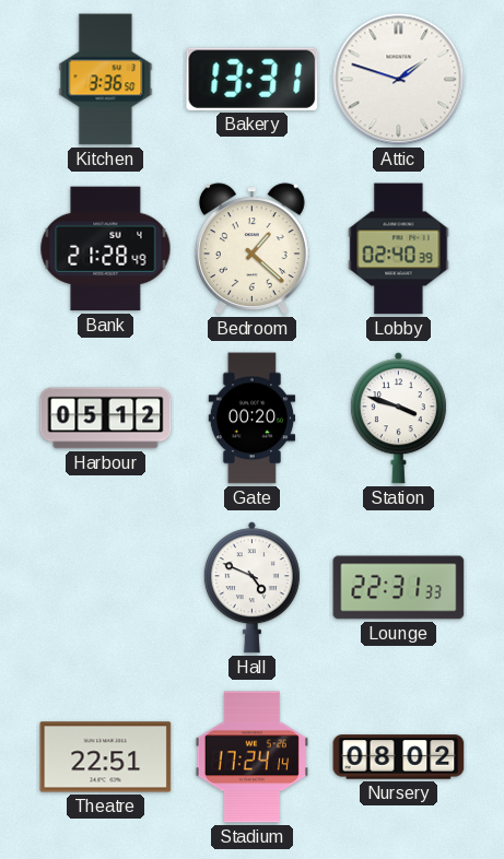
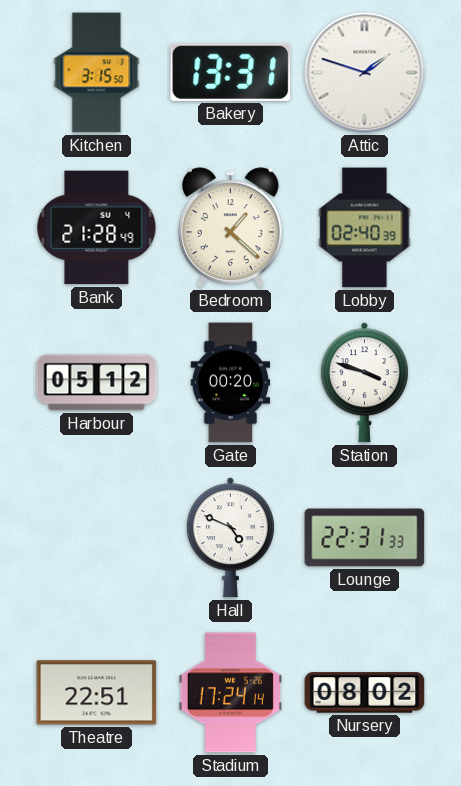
Kitchen: 3:36 -> 3:15
